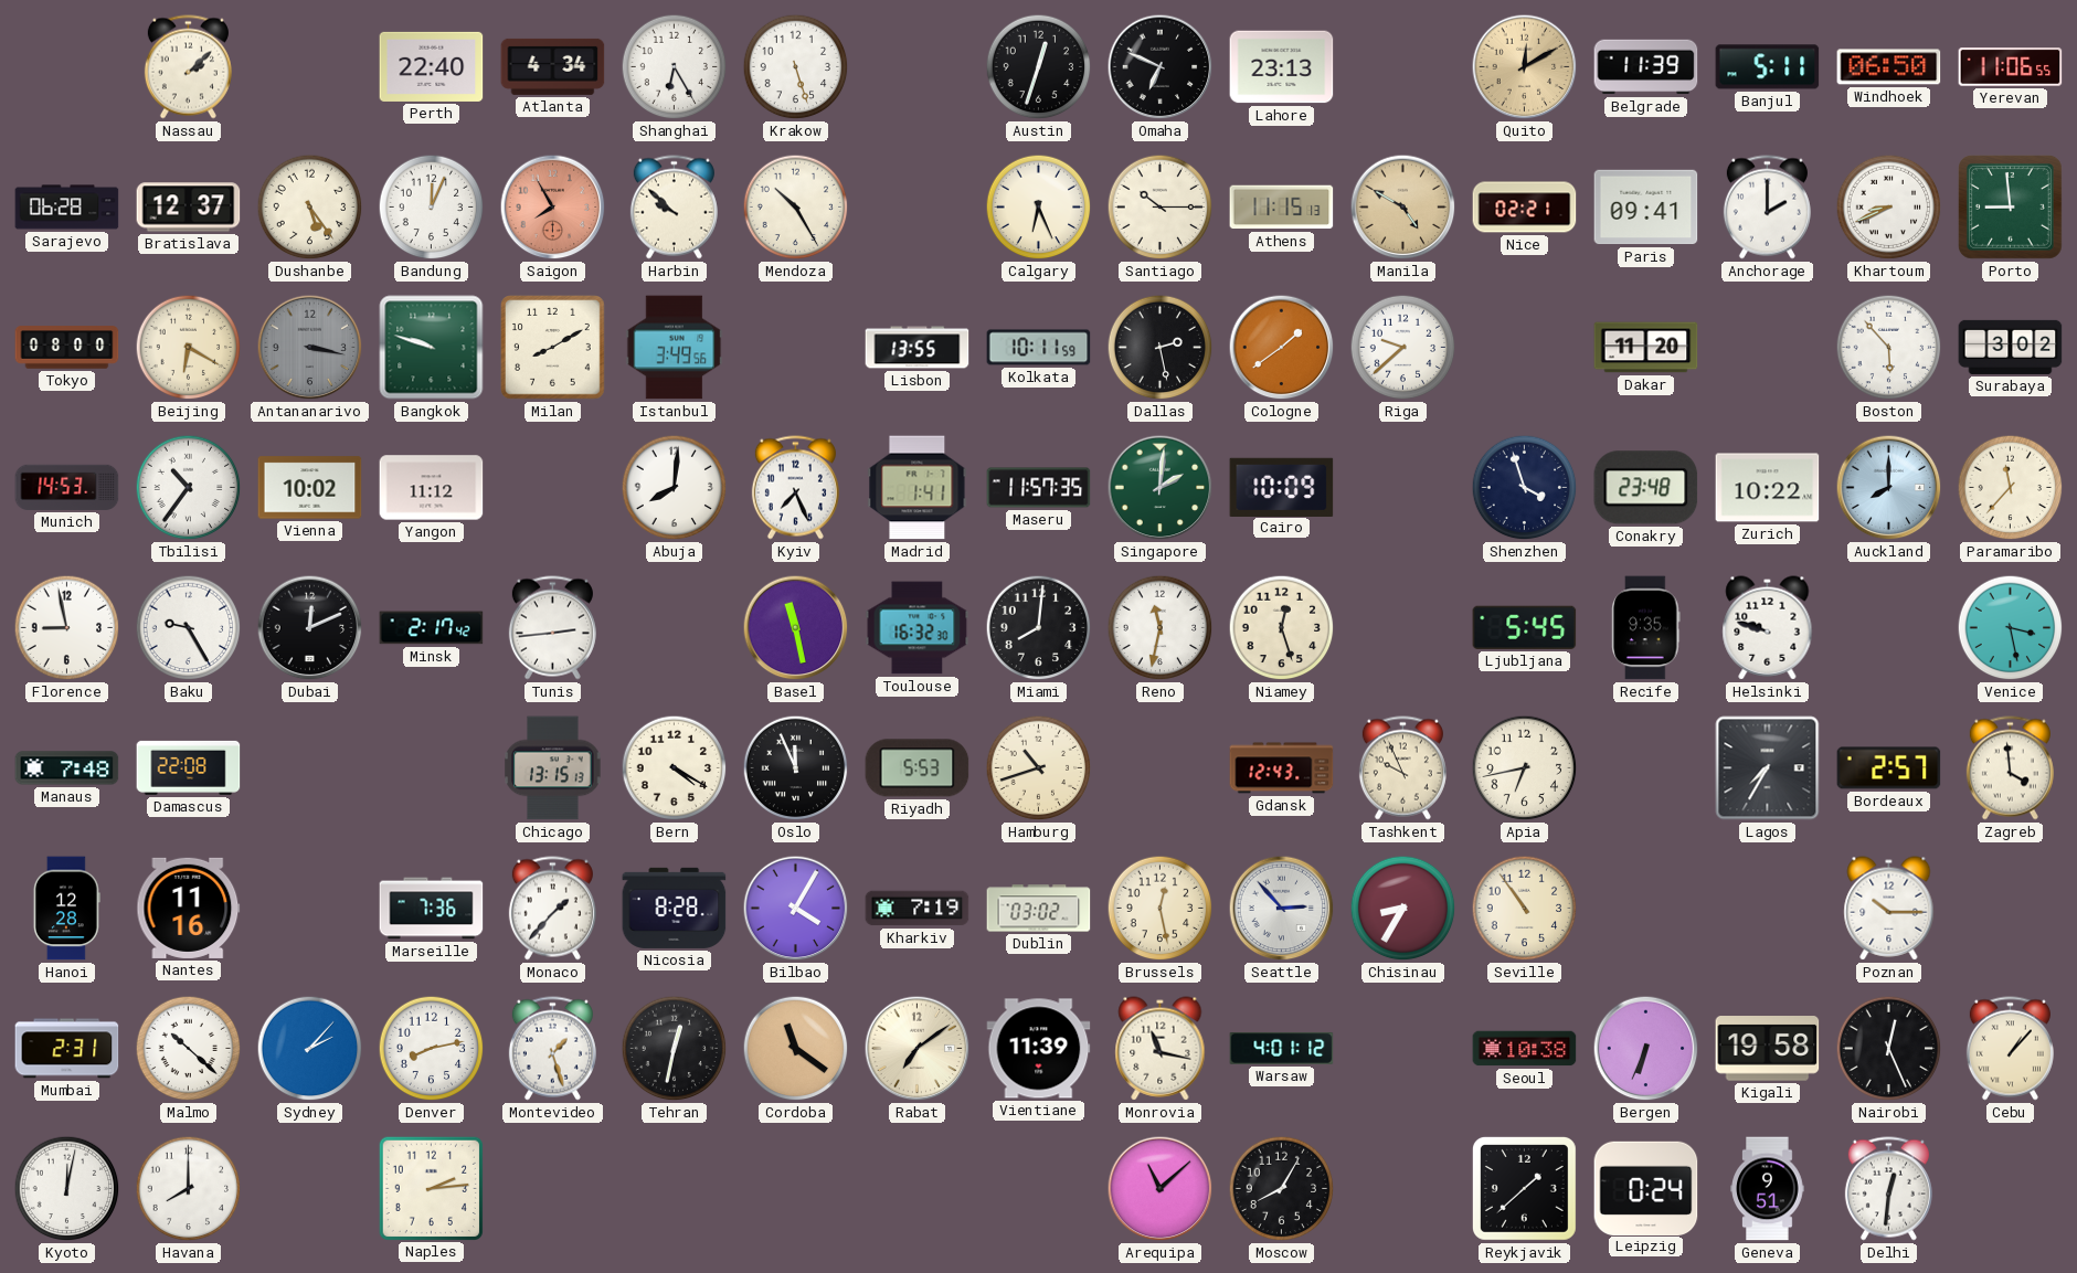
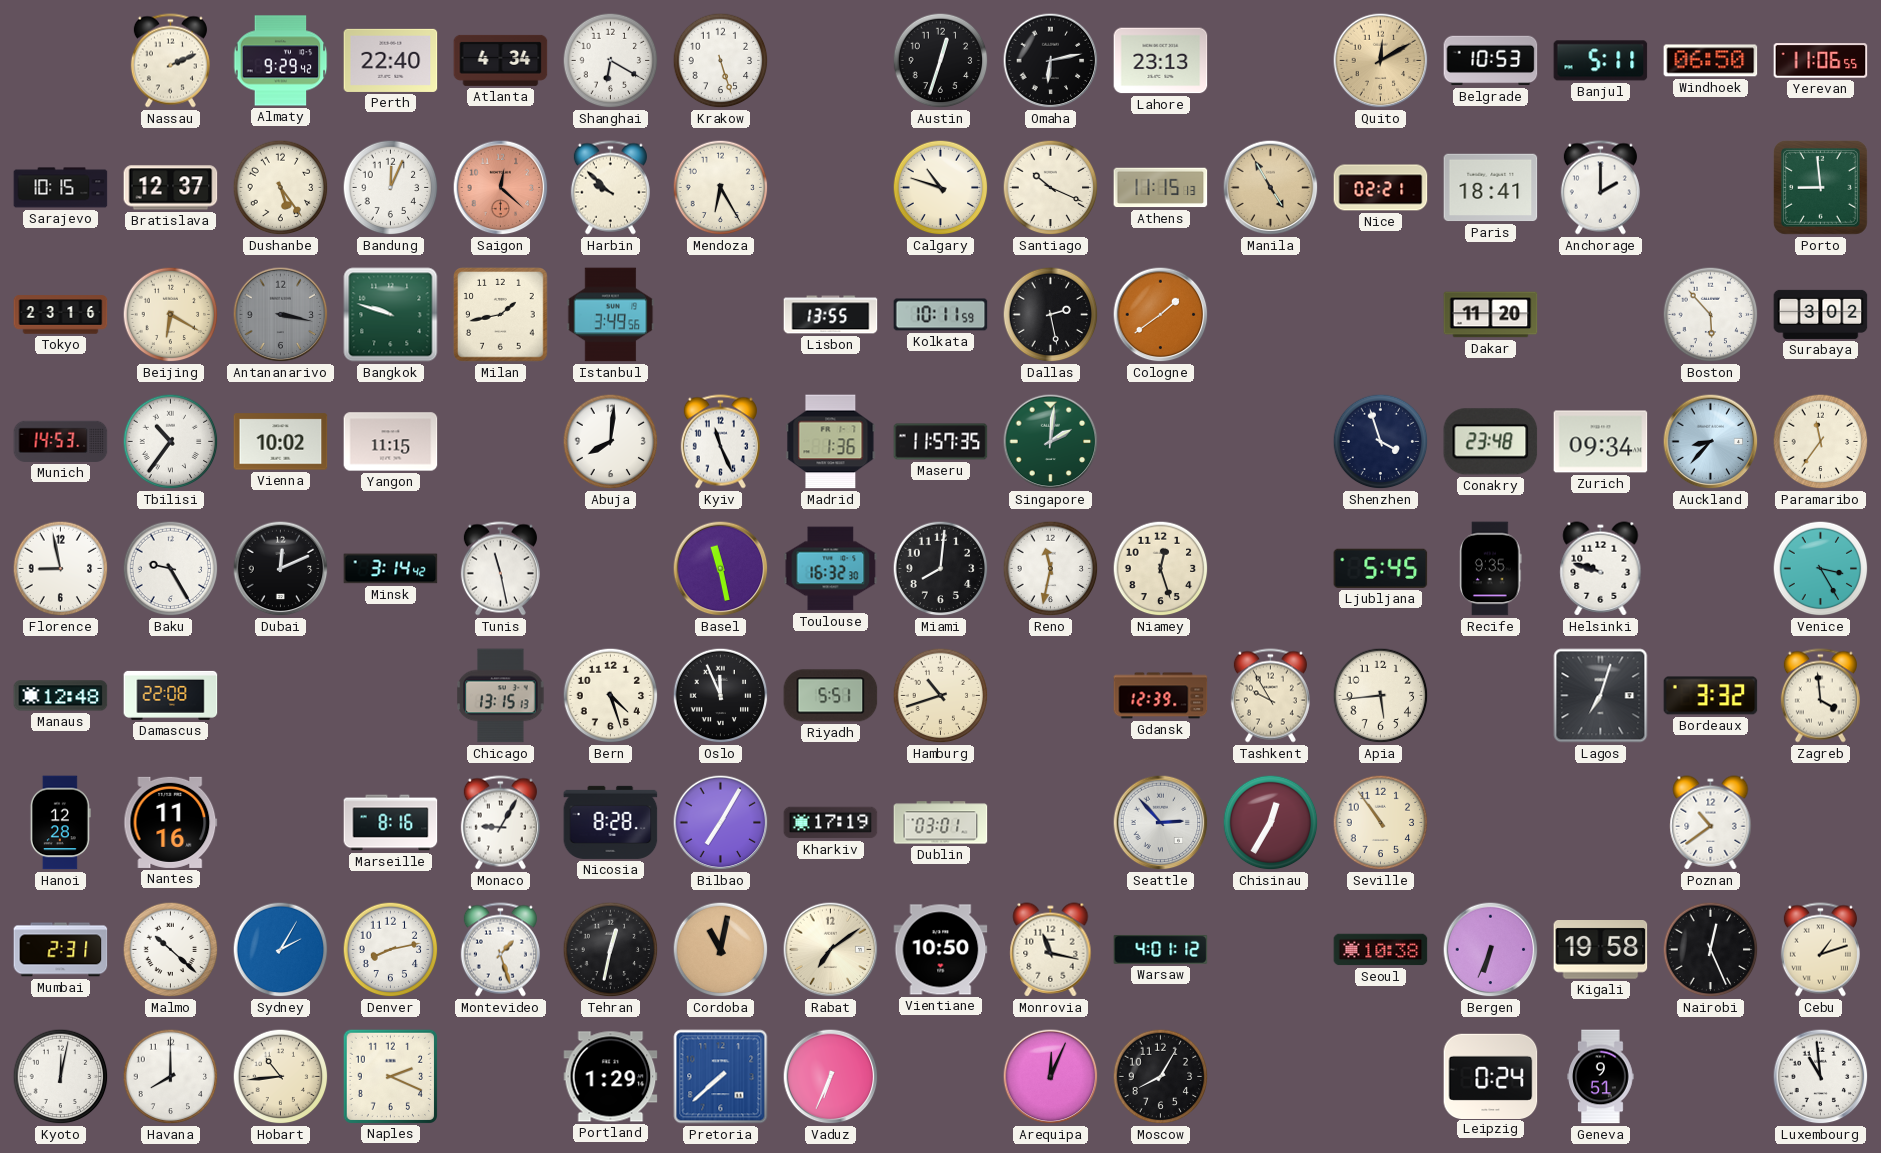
Nassau: 2:08 -> 2:11
Almaty: none -> 9:29
Shanghai: 6:25 -> 6:20
Omaha: 6:49 -> 6:13
Belgrade: 11:39 -> 10:53
Sarajevo: 06:28 -> 10:15
Saigon: 7:55 -> 12:22
Mendoza: 10:25 -> 6:25
Calgary: 6:26 -> 10:48
Santiago: 10:15 -> 10:19
Manila: 4:50 -> 4:55
Paris: 09:41 -> 18:41
Khartoum: 8:41 -> none
Tokyo: 08:00 -> 23:16
Milan: 8:10 -> 1:43
Riga: 9:38 -> none
Yangon: 11:12 -> 11:15
Kyiv: 7:26 -> 11:26
Madrid: 1:41 -> 1:36
Cairo: 10:09 -> none
Zurich: 10:22 -> 09:34
Auckland: 8:00 -> 8:37
Paramaribo: 11:37 -> 11:36
Minsk: 2:17 -> 3:14
Tunis: 2:44 -> 11:28
Venice: 3:28 -> 3:25
Manaus: 7:48 -> 12:48
Bern: 4:20 -> 4:27
Riyadh: 5:53 -> 5:51
Gdansk: 12:43 -> 12:39
Tashkent: 9:56 -> 9:55
Apia: 6:43 -> 5:44
Lagos: 7:35 -> 7:03
Bordeaux: 2:57 -> 3:32
Marseille: 7:36 -> 8:16
Monaco: 1:37 -> 9:05
Bilbao: 4:05 -> 7:05
Kharkiv: 7:19 -> 17:19
Dublin: 03:02 -> 03:01
Brussels: 12:28 -> none
Chisinau: 8:35 -> 12:35
Poznan: 10:15 -> 10:39
Sydney: 2:07 -> 2:05
Cordoba: 11:21 -> 11:02
Vientiane: 11:39 -> 10:50
Cebu: 1:07 -> 1:12
Hobart: none -> 10:44
Naples: 2:14 -> 2:19
Portland: none -> 1:29
Pretoria: none -> 7:38
Vaduz: none -> 6:34
Arequipa: 11:08 -> 12:04
Reykjavik: 1:38 -> none
Delhi: 12:31 -> none
Luxembourg: none -> 10:59
